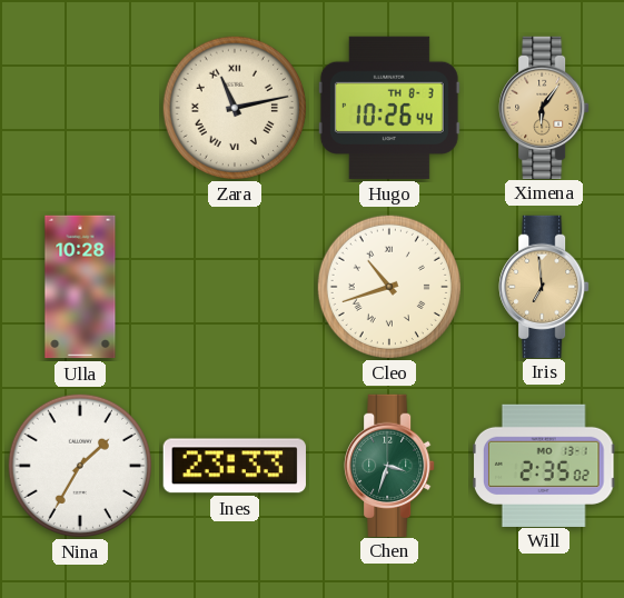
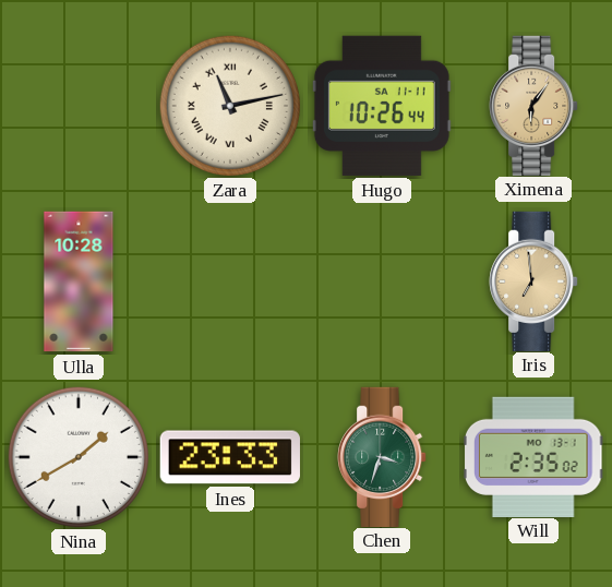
Hugo date: TH 8-3 -> SA 11-11
Cleo: 10:42 -> none
Nina: 1:35 -> 1:40
